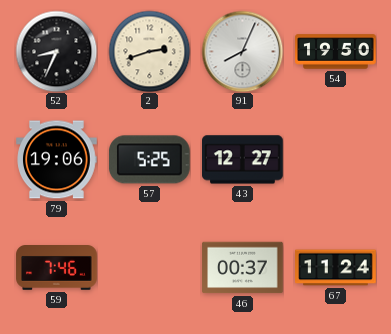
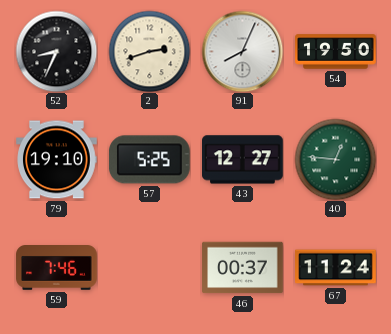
79: 19:06 -> 19:10
40: none -> 12:46
